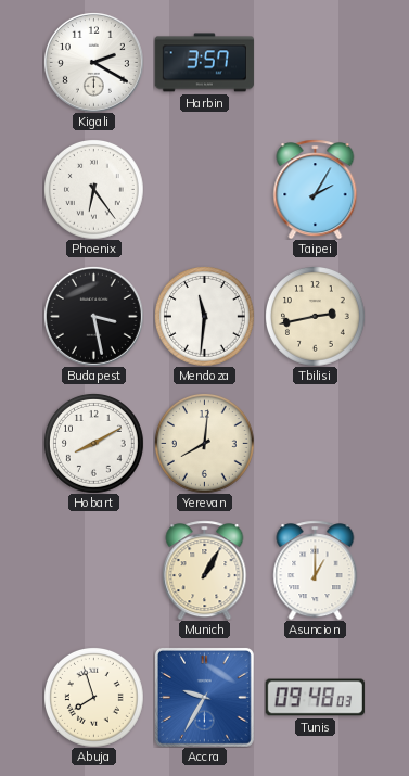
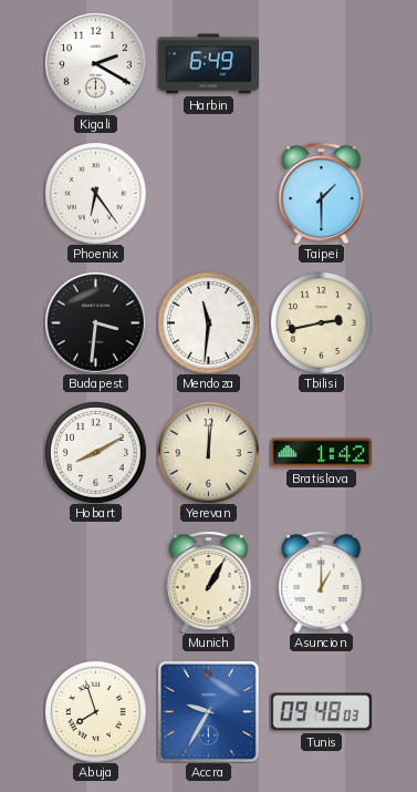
Harbin: 3:57 -> 6:49
Taipei: 2:05 -> 1:30
Budapest: 3:28 -> 3:31
Yerevan: 8:01 -> 12:01
Bratislava: none -> 1:42
